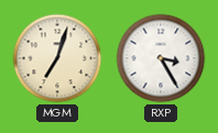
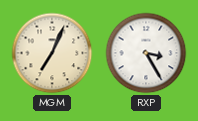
MGM: 7:03 -> 7:04
